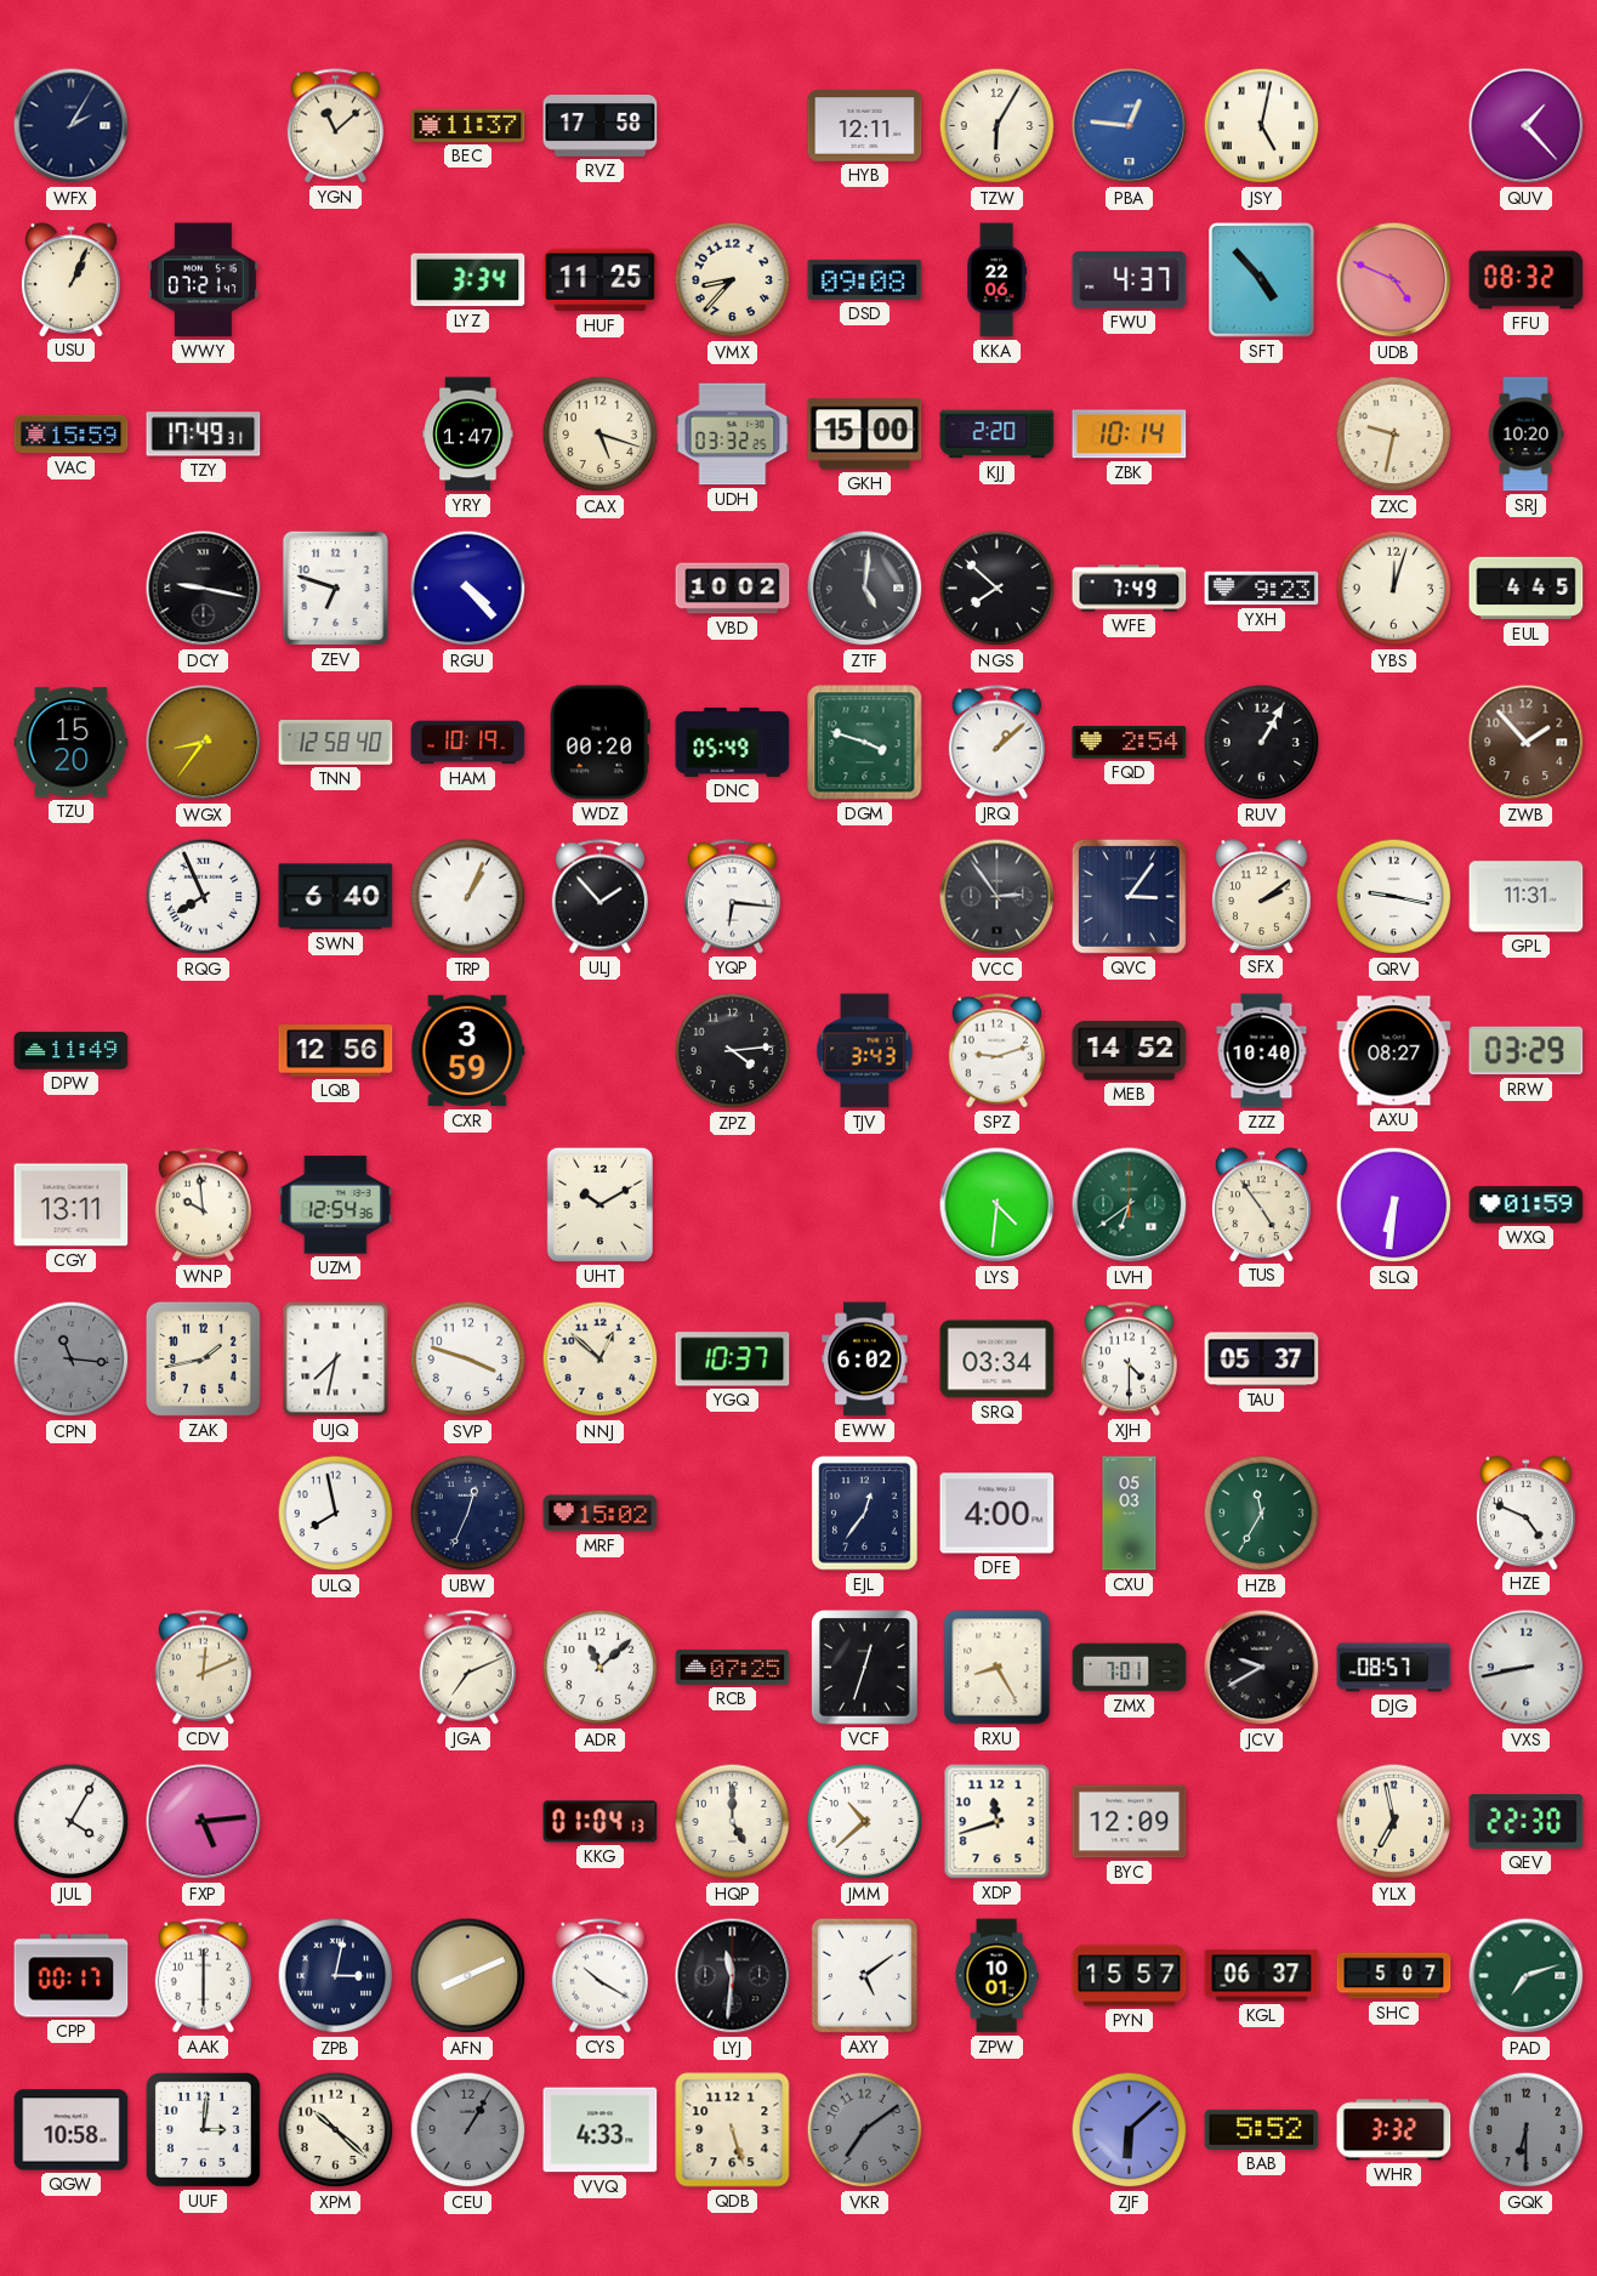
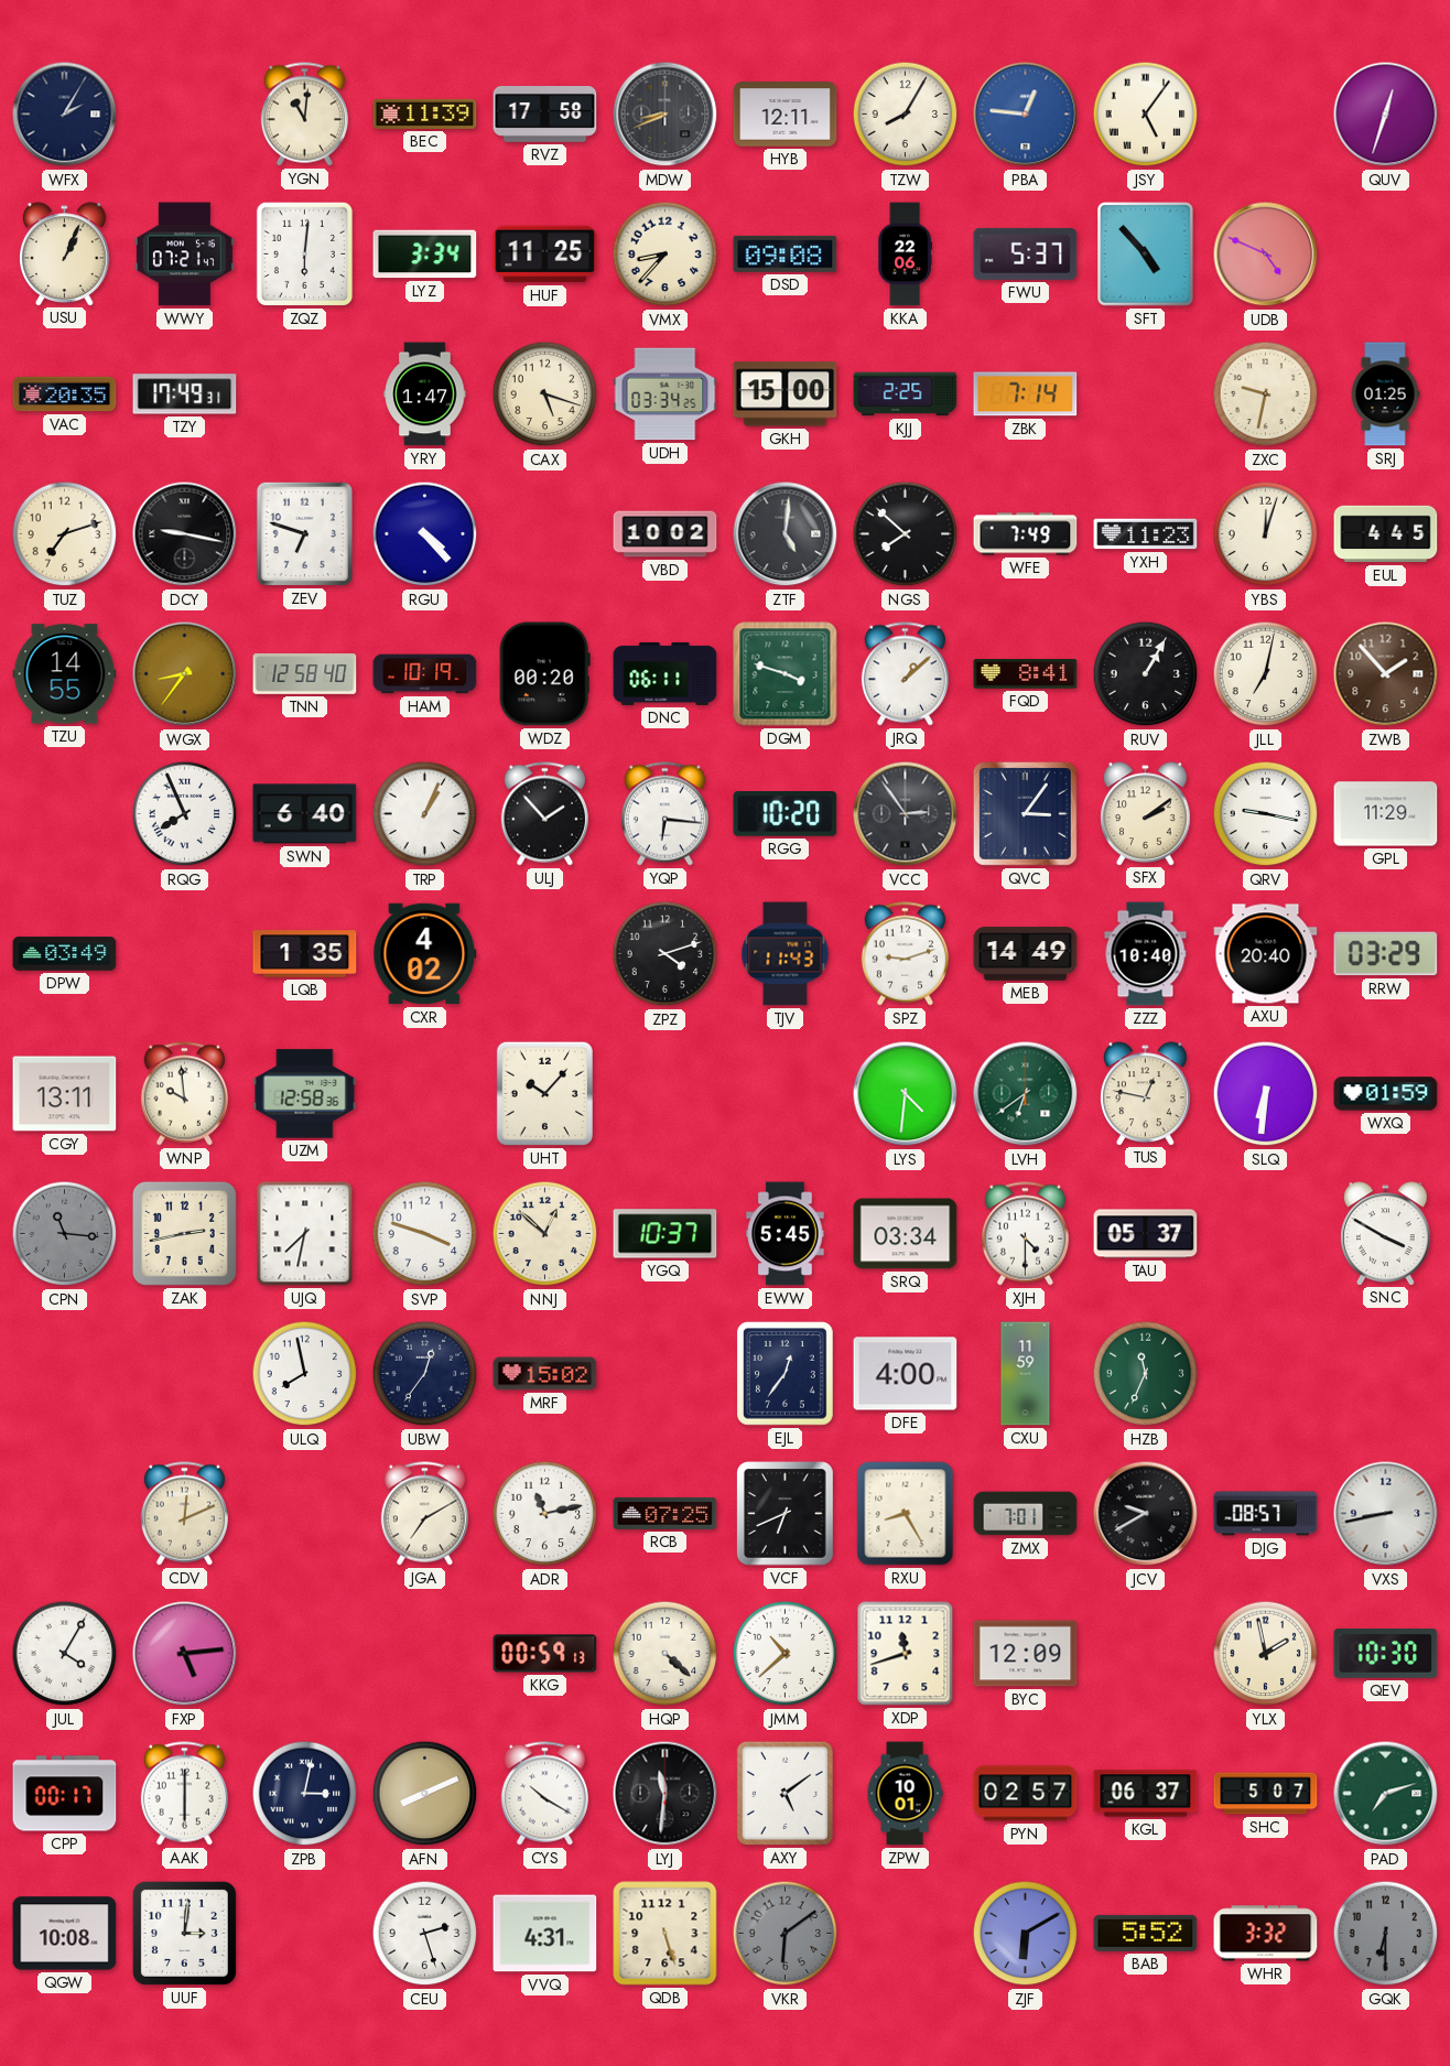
YGN: 11:08 -> 11:01
BEC: 11:37 -> 11:39
MDW: none -> 8:41
TZW: 6:05 -> 8:05
JSY: 5:02 -> 5:06
QUV: 1:23 -> 12:33
ZQZ: none -> 6:01
FWU: 4:37 -> 5:37
FFU: 08:32 -> none
VAC: 15:59 -> 20:35
UDH: 03:32 -> 03:34
KJJ: 2:20 -> 2:25
ZBK: 10:14 -> 7:14
SRJ: 10:20 -> 01:25
TUZ: none -> 7:12
YXH: 9:23 -> 11:23
TZU: 15:20 -> 14:55
DNC: 05:49 -> 06:11
FQD: 2:54 -> 8:41
JLL: none -> 7:02
RGG: none -> 10:20
GPL: 11:31 -> 11:29
DPW: 11:49 -> 03:49
LQB: 12:56 -> 1:35
CXR: 3:59 -> 4:02
ZPZ: 4:14 -> 4:12
TJV: 3:43 -> 11:43
MEB: 14:52 -> 14:49
AXU: 08:27 -> 20:40
UZM: 12:54 -> 12:58
UHT: 10:10 -> 10:07
TUS: 4:54 -> 12:47
ZAK: 1:43 -> 2:43
EWW: 6:02 -> 5:45
SNC: none -> 3:50
UBW: 12:34 -> 12:36
CXU: 05:03 -> 11:59
HZB: 11:35 -> 11:34
HZE: 4:49 -> none
JGA: 7:11 -> 7:10
ADR: 11:08 -> 11:13
VCF: 12:33 -> 6:41
KKG: 01:04 -> 00:59
HQP: 5:00 -> 4:22
YLX: 6:58 -> 1:58
QEV: 22:30 -> 10:30
PYN: 15:57 -> 02:57
QGW: 10:58 -> 10:08
XPM: 10:22 -> none
CEU: 1:05 -> 2:27
CEU dial: grey -> white
VVQ: 4:33 -> 4:31
VKR: 7:09 -> 6:09
ZJF: 6:08 -> 6:10
